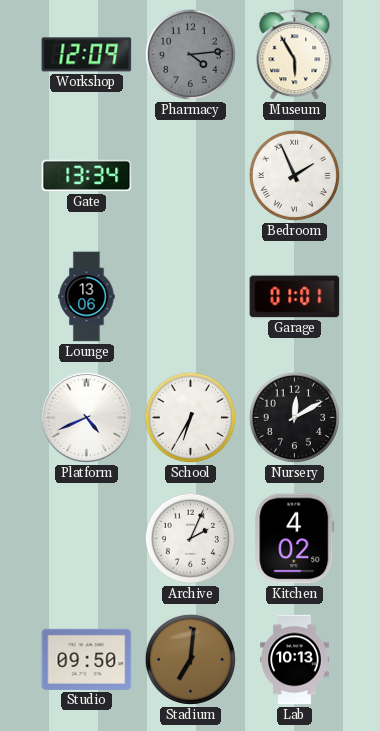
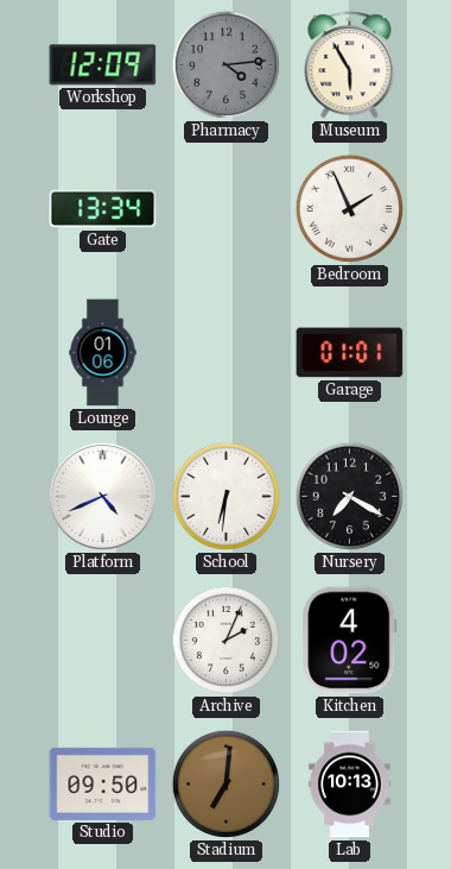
Lounge: 13:06 -> 01:06
School: 6:35 -> 6:31
Nursery: 12:10 -> 7:20
